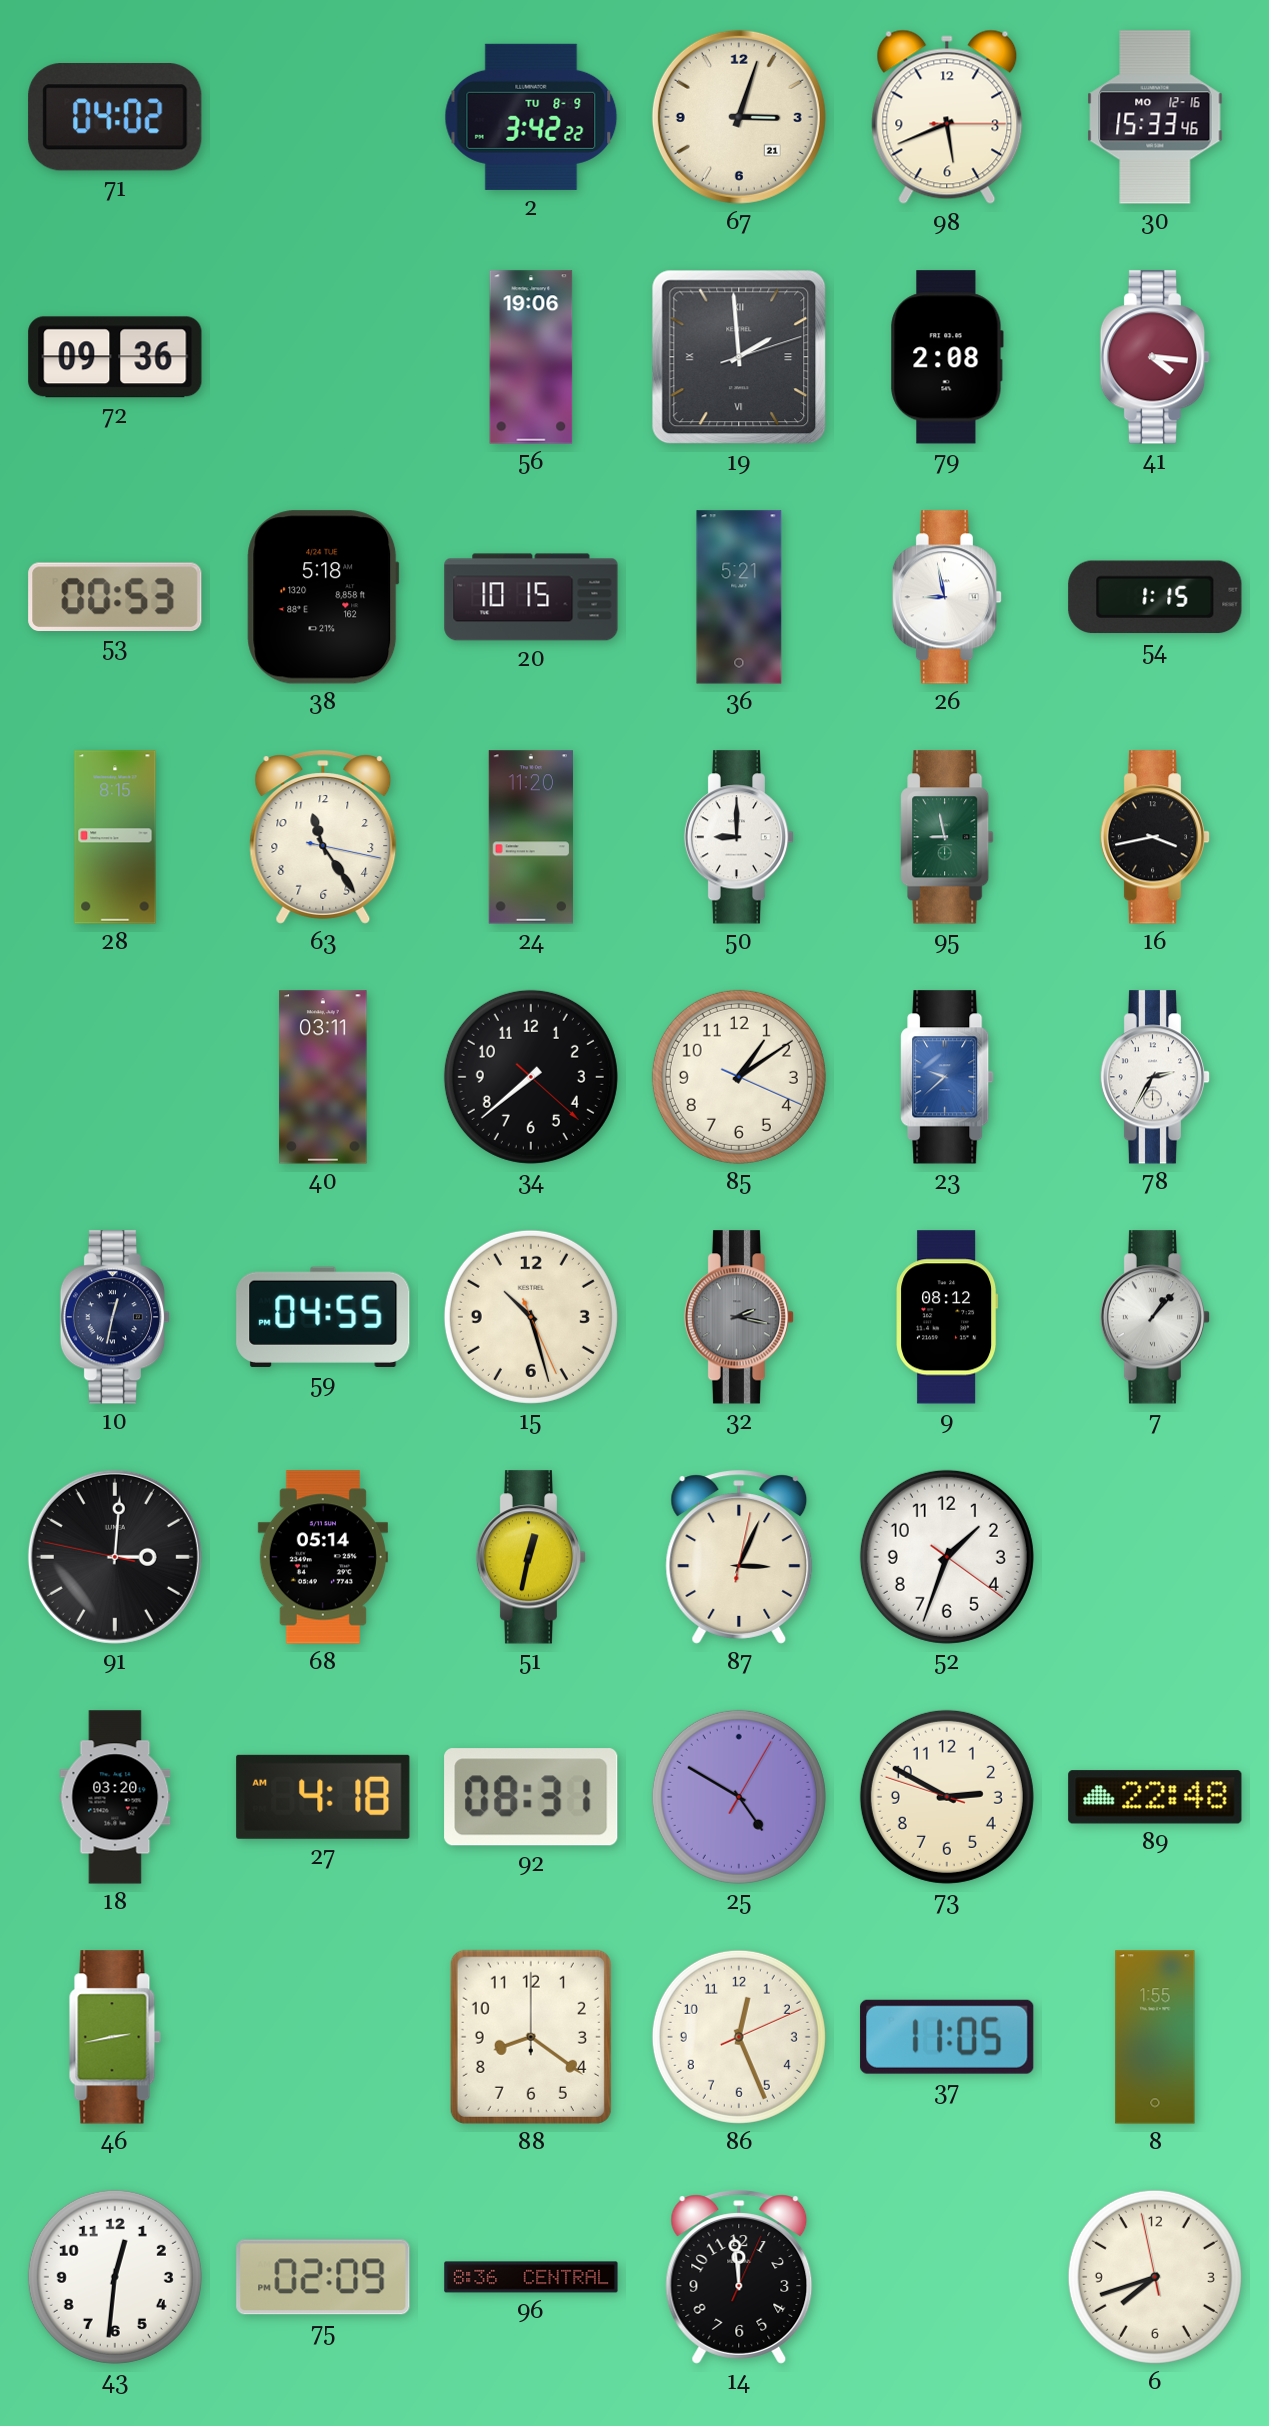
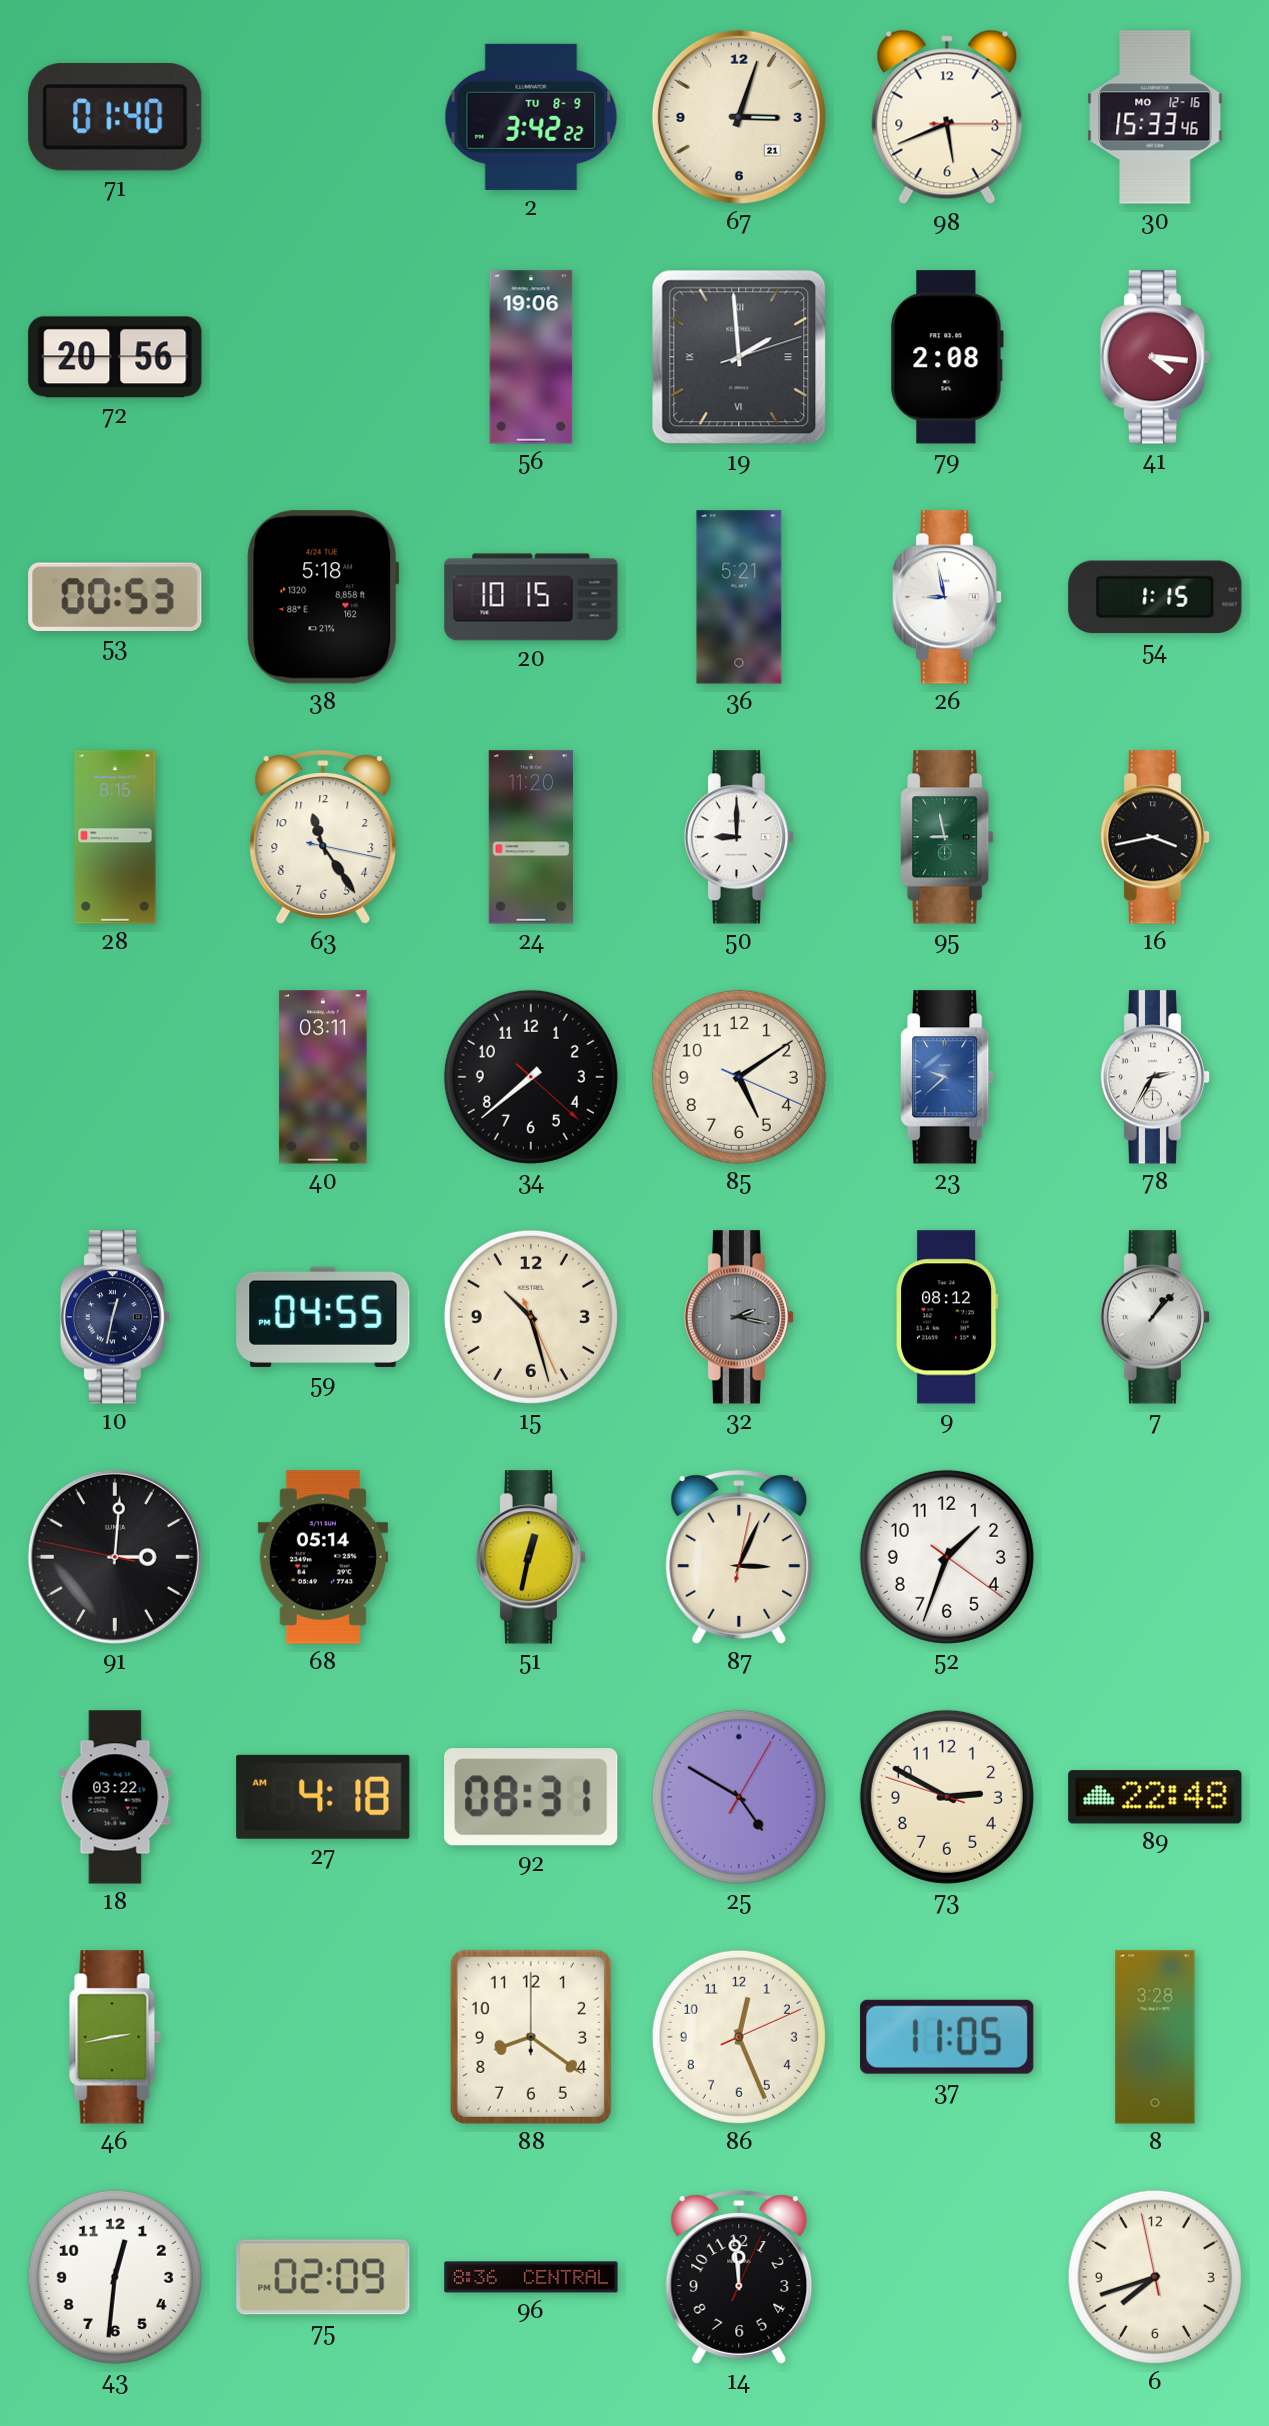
71: 04:02 -> 01:40
72: 09:36 -> 20:56
85: 1:09 -> 5:09
18: 03:20 -> 03:22
8: 1:55 -> 3:28
